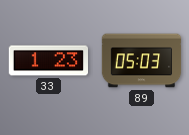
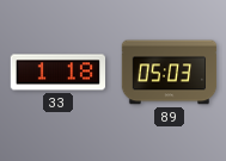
33: 1:23 -> 1:18
